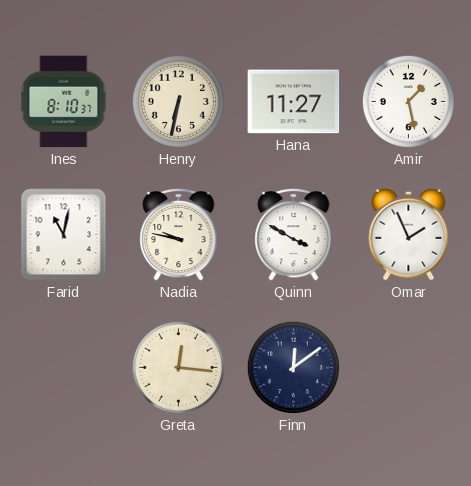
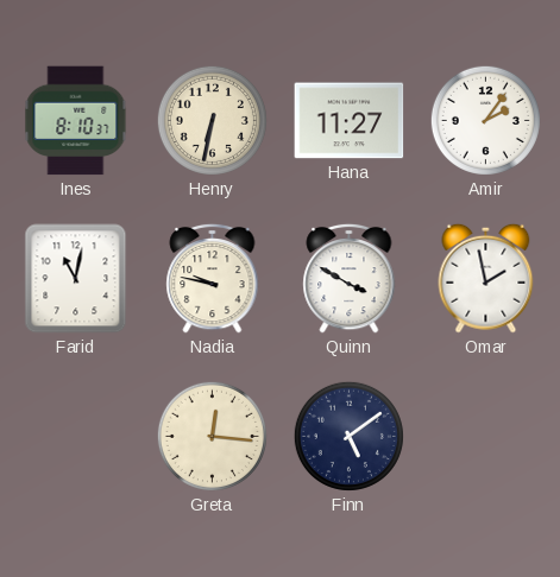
Amir: 1:28 -> 2:06
Omar: 1:56 -> 1:58
Finn: 12:09 -> 5:09
